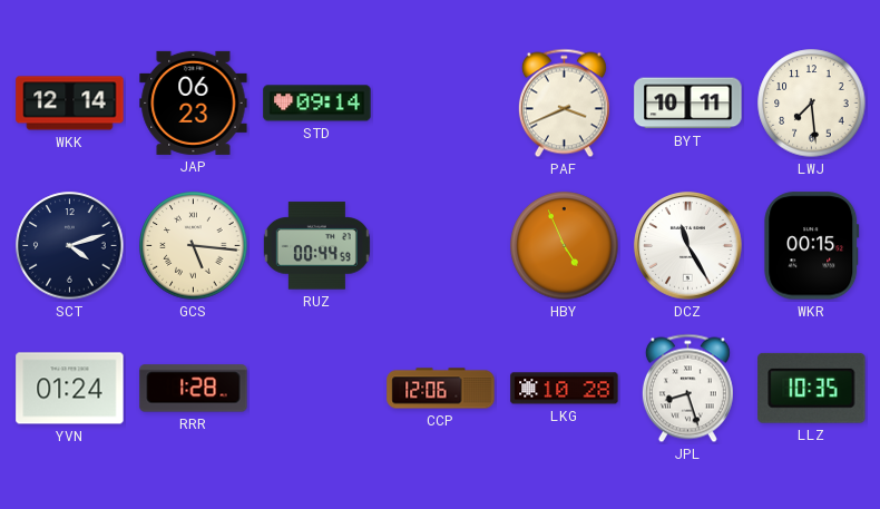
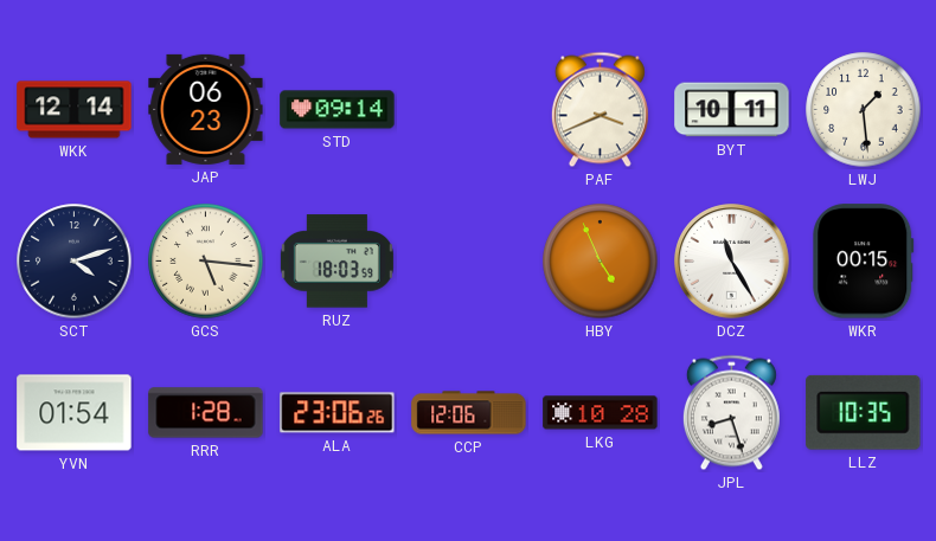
LWJ: 7:29 -> 1:29
RUZ: 00:44 -> 18:03
YVN: 01:24 -> 01:54
ALA: none -> 23:06
